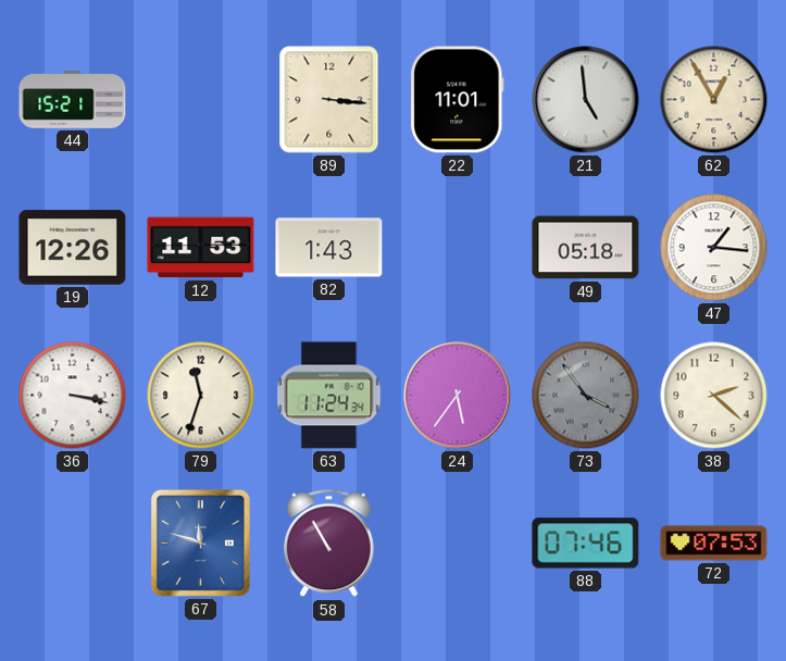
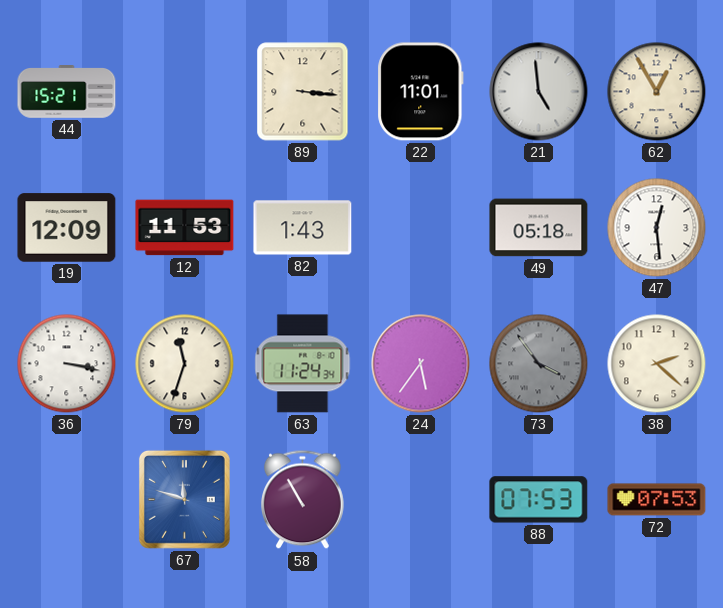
19: 12:26 -> 12:09
47: 1:16 -> 12:29
88: 07:46 -> 07:53
